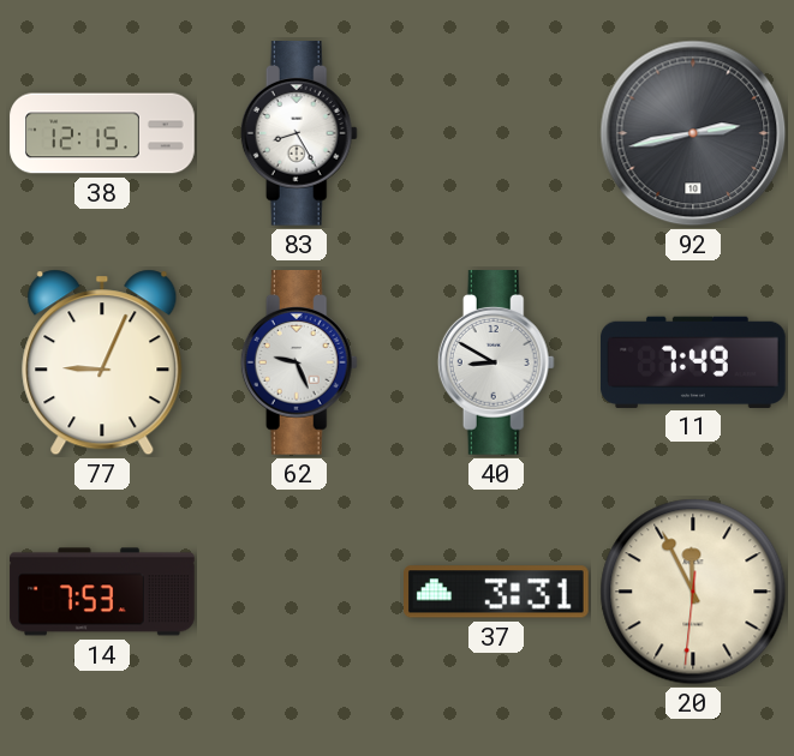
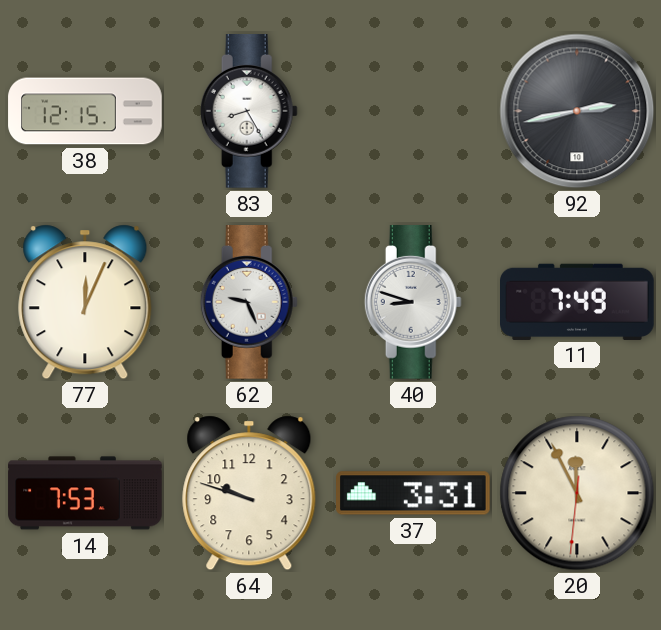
77: 9:04 -> 12:04
40: 8:50 -> 8:48
64: none -> 9:48
